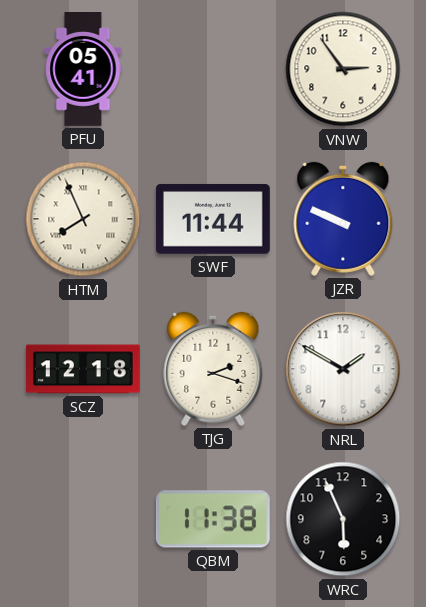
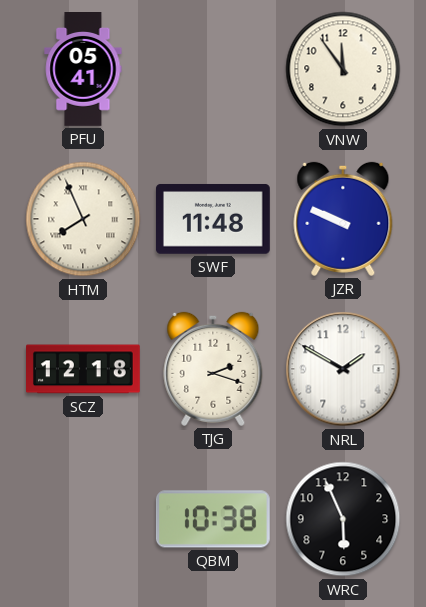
VNW: 2:54 -> 11:54
SWF: 11:44 -> 11:48
QBM: 11:38 -> 10:38
